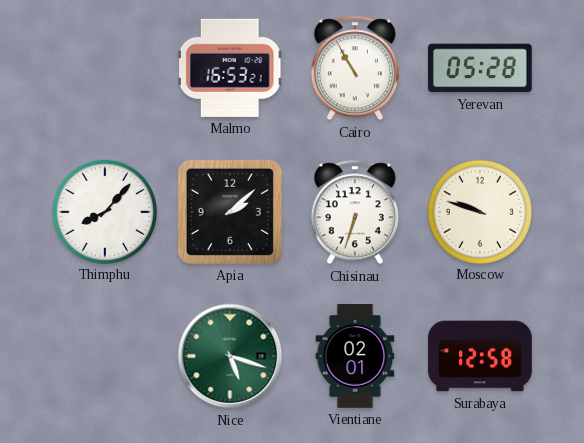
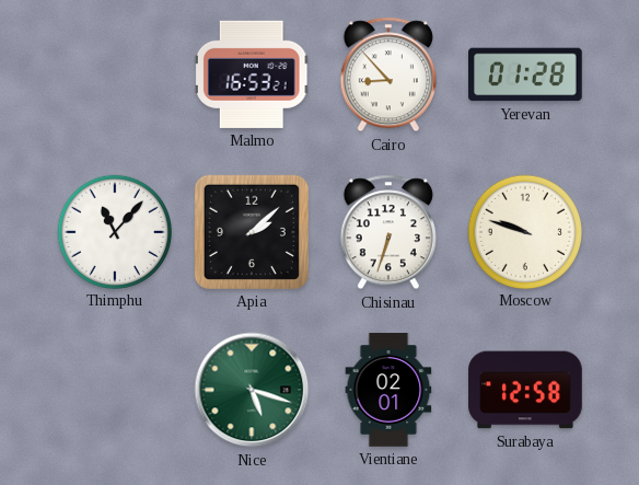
Cairo: 10:55 -> 8:53
Yerevan: 05:28 -> 01:28
Thimphu: 8:07 -> 11:07
